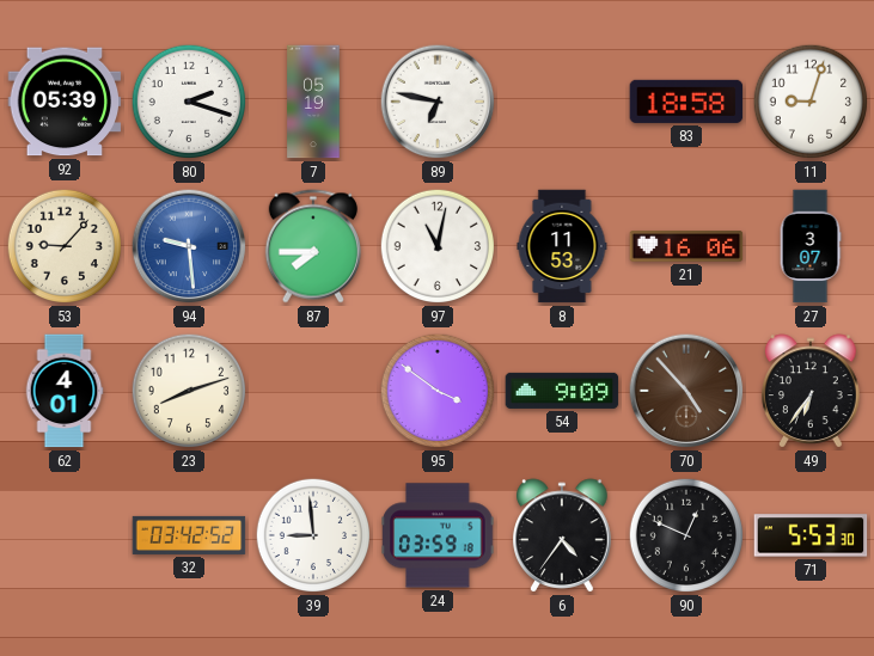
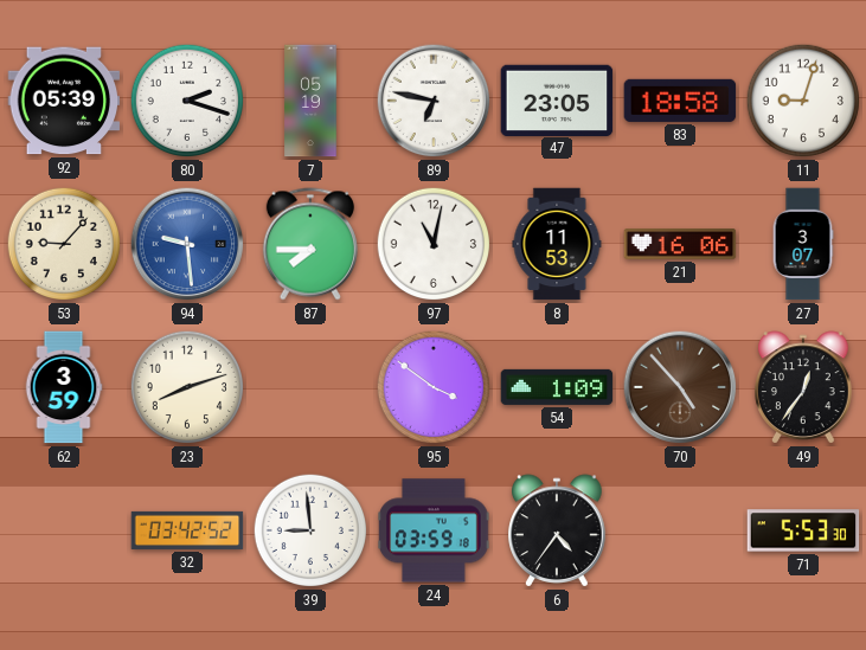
47: none -> 23:05
62: 4:01 -> 3:59
54: 9:09 -> 1:09
49: 6:36 -> 12:36
90: 12:49 -> none
